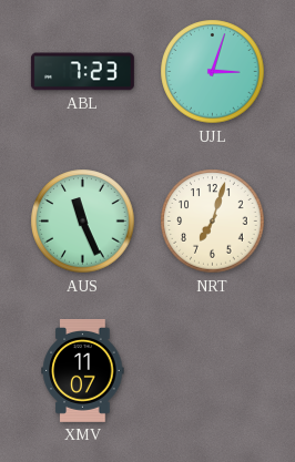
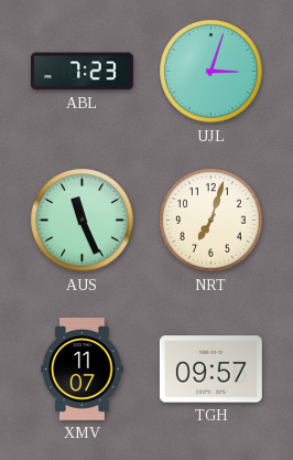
TGH: none -> 09:57
